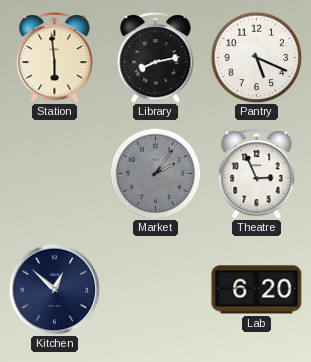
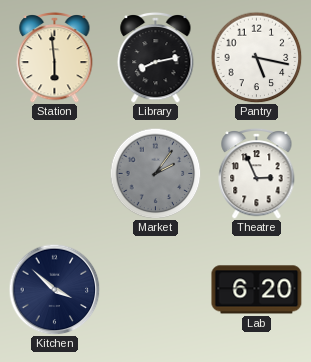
Pantry: 5:19 -> 5:17
Kitchen: 12:52 -> 3:52
